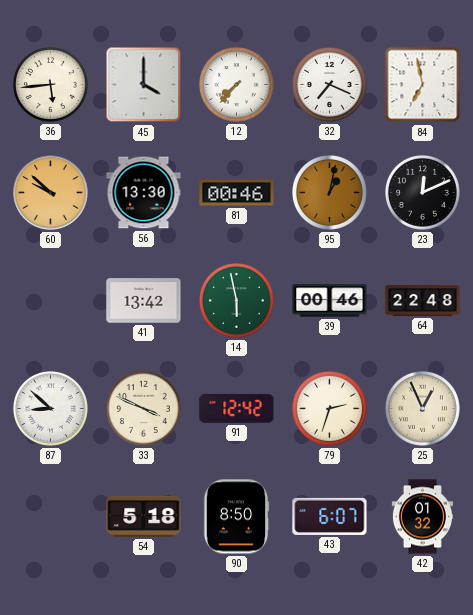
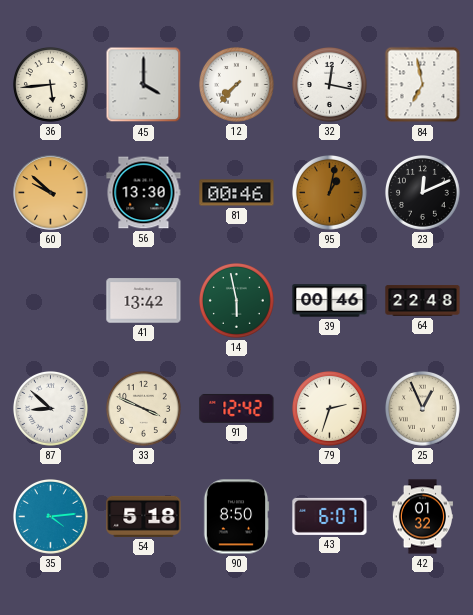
32: 7:19 -> 12:17
35: none -> 4:14
